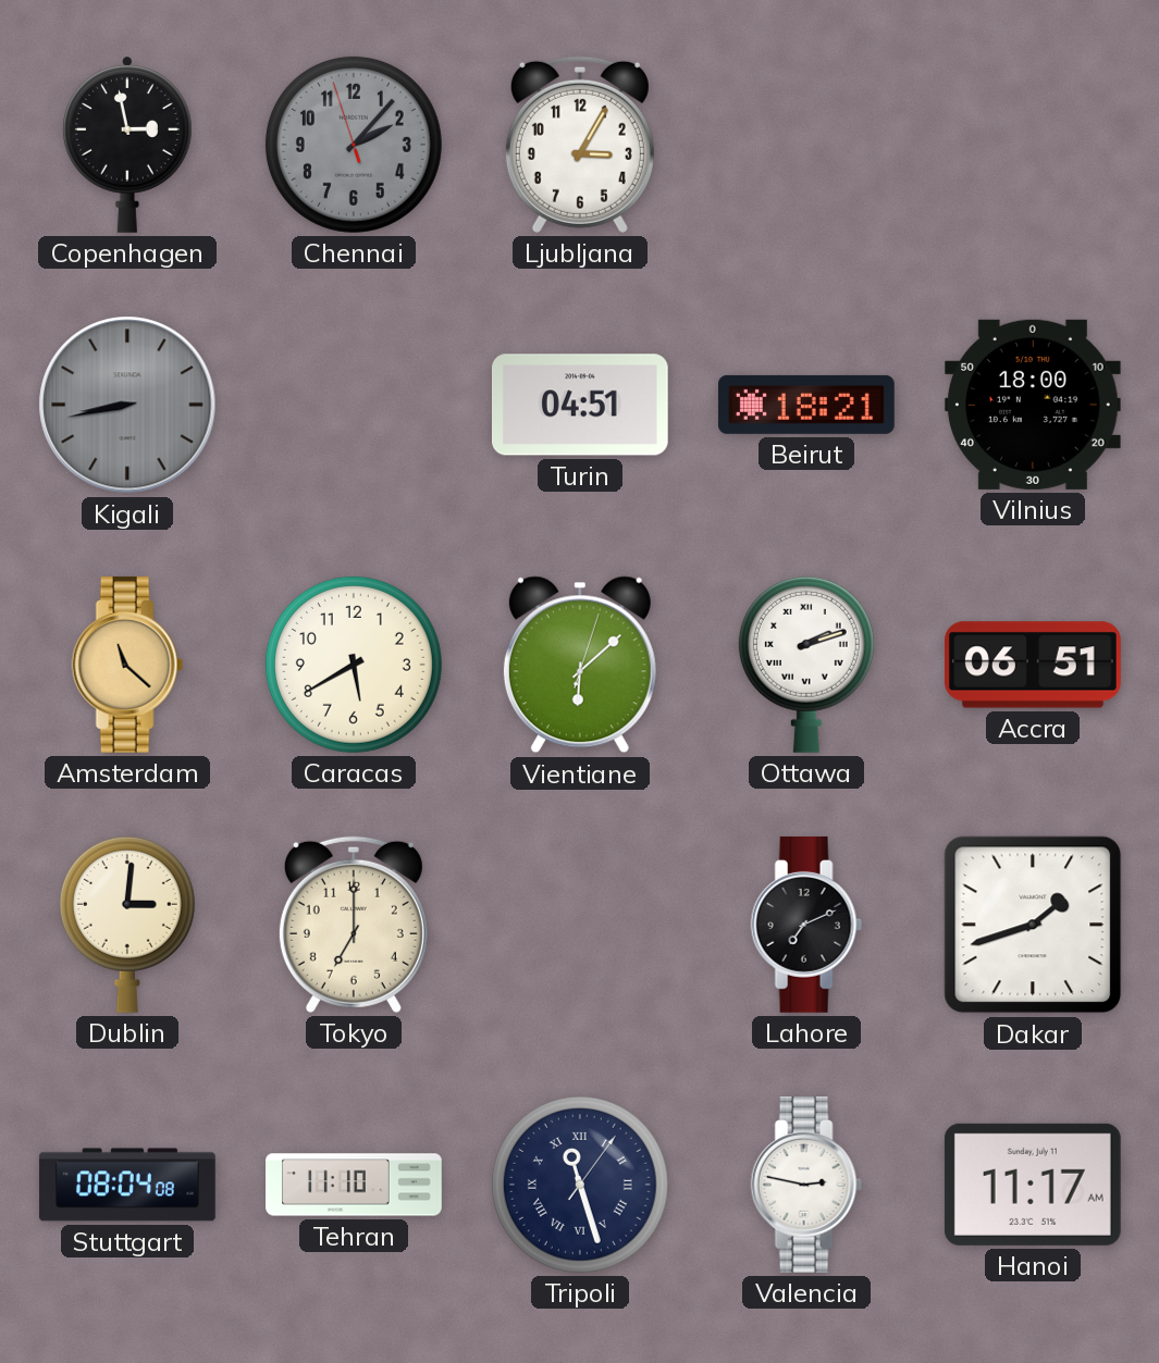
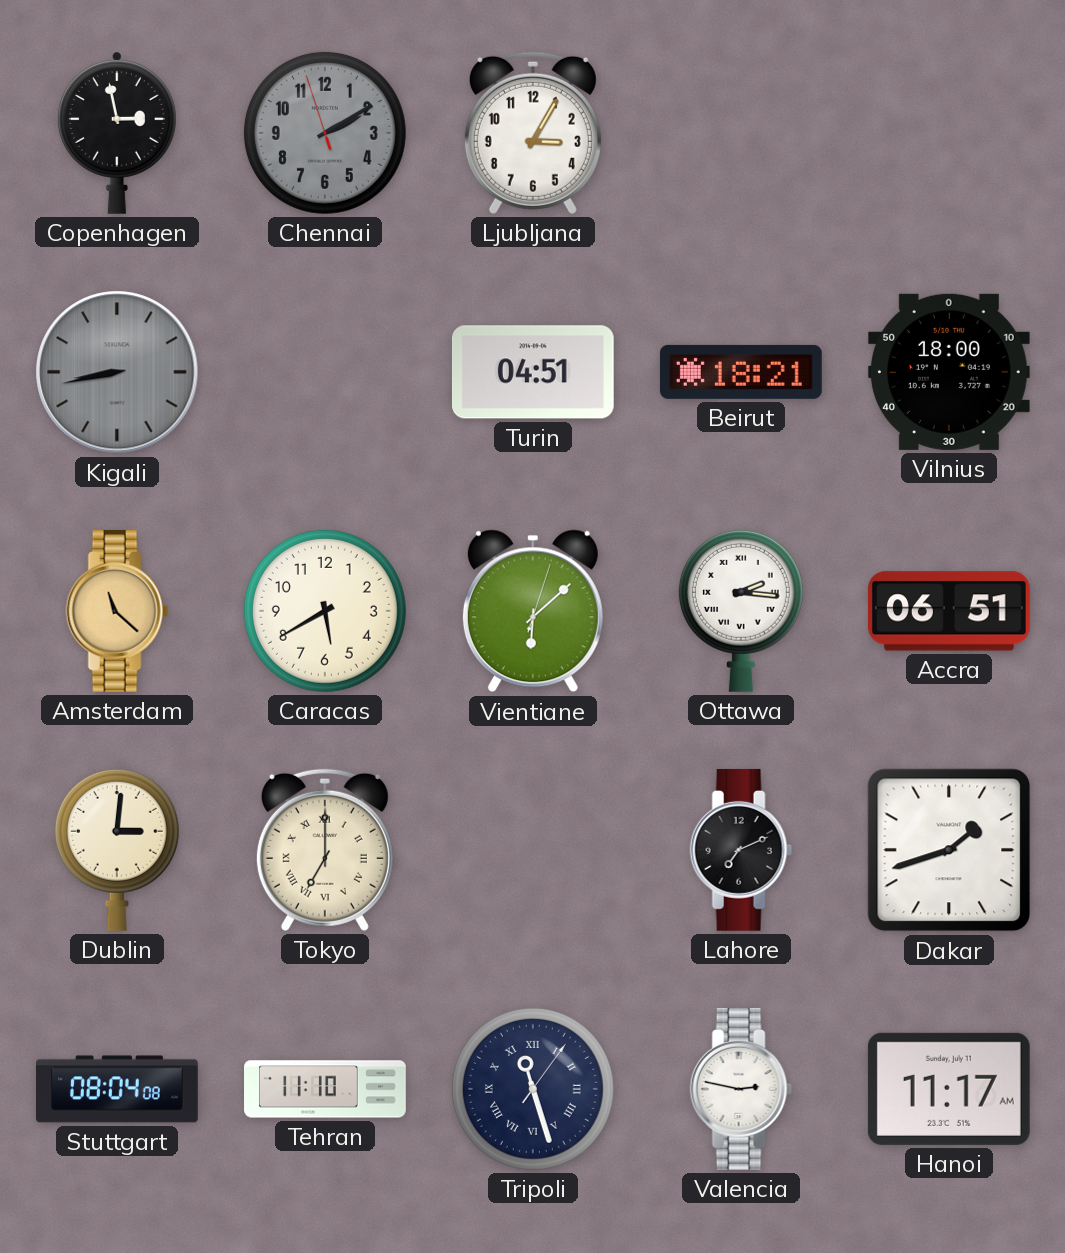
Chennai: 2:06 -> 2:09
Ottawa: 2:12 -> 2:16
Tokyo numerals: Arabic -> Roman
